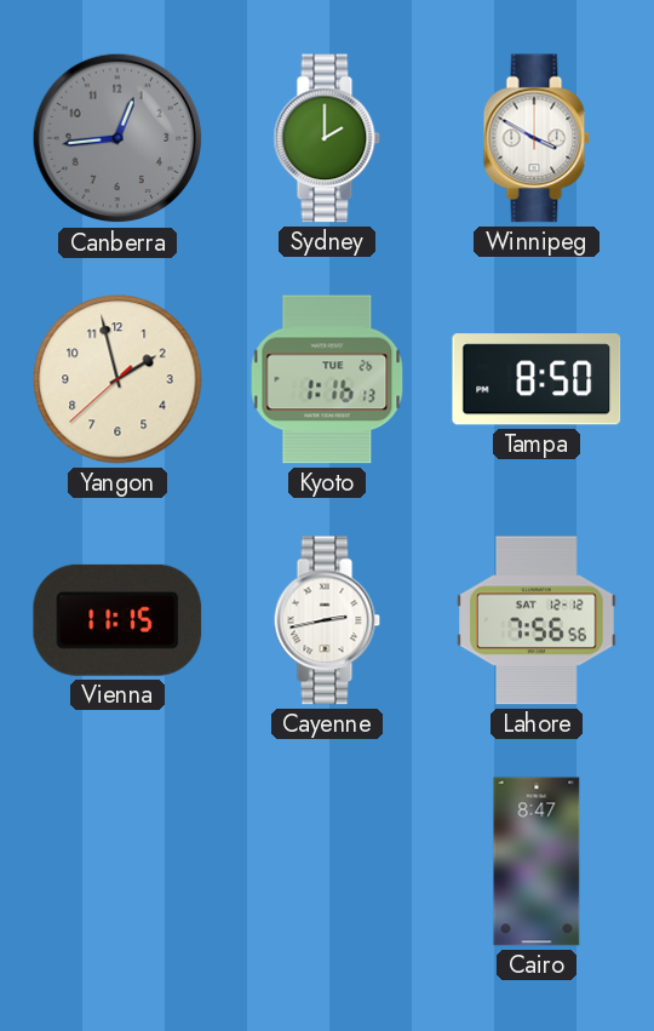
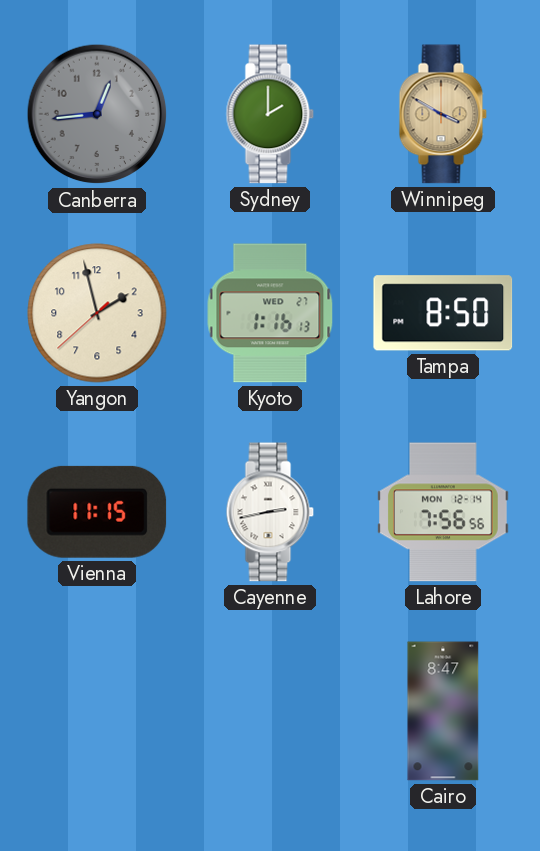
Winnipeg dial: white -> champagne
Kyoto date: TUE 26 -> WED 27
Lahore date: SAT 12-12 -> MON 12-14
